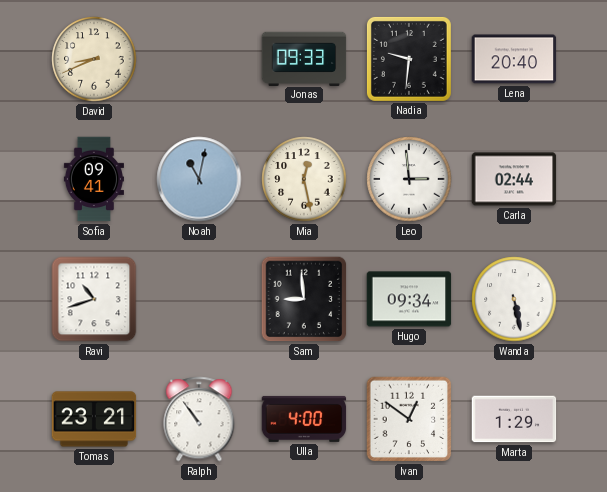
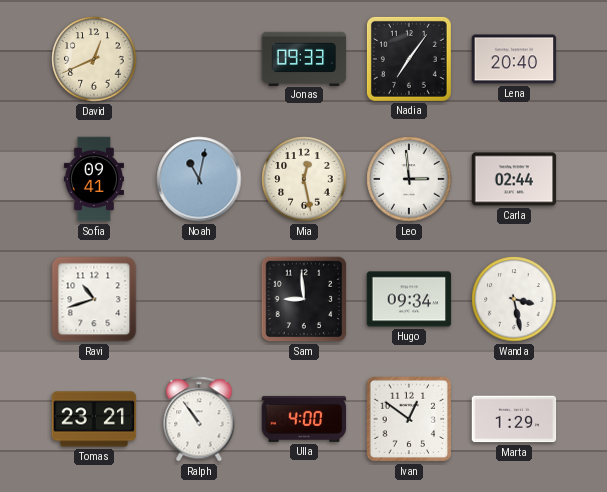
David: 8:41 -> 12:41
Nadia: 9:31 -> 7:06
Wanda: 5:28 -> 3:28
